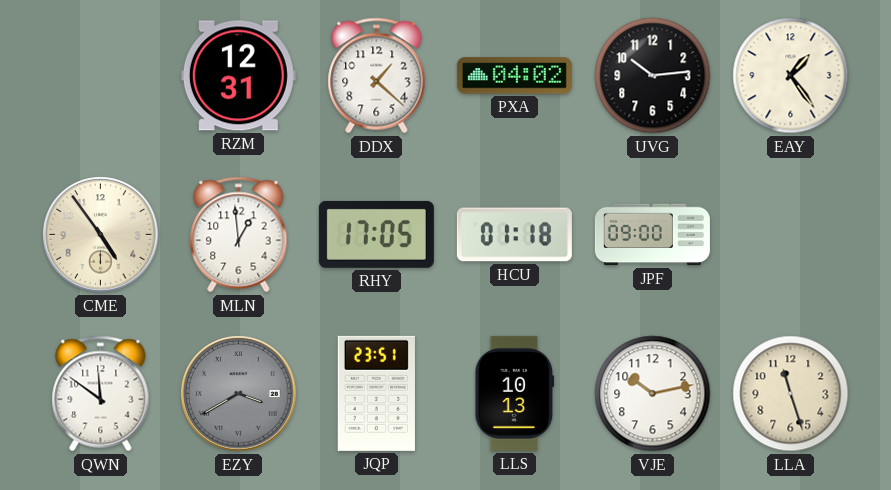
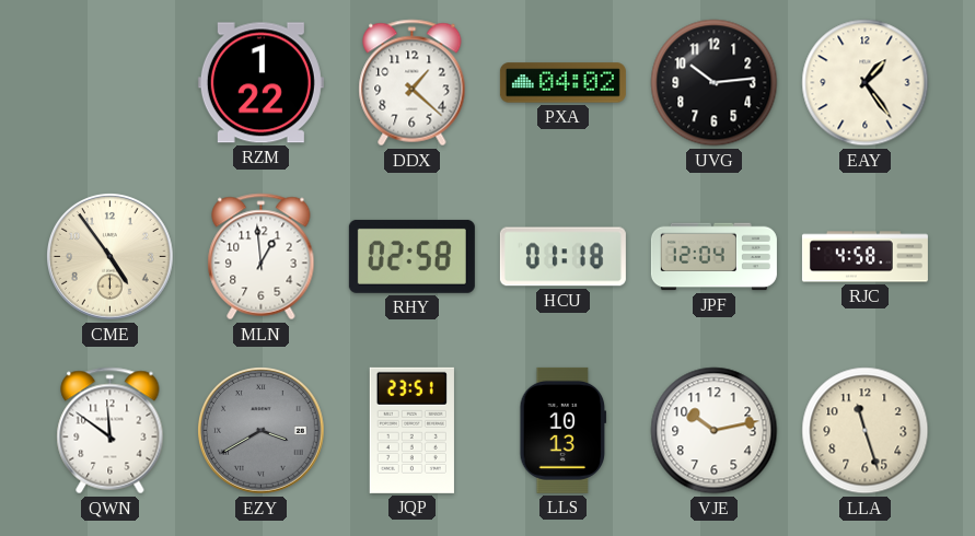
RZM: 12:31 -> 1:22
RHY: 17:05 -> 02:58
JPF: 09:00 -> 12:04
RJC: none -> 4:58
